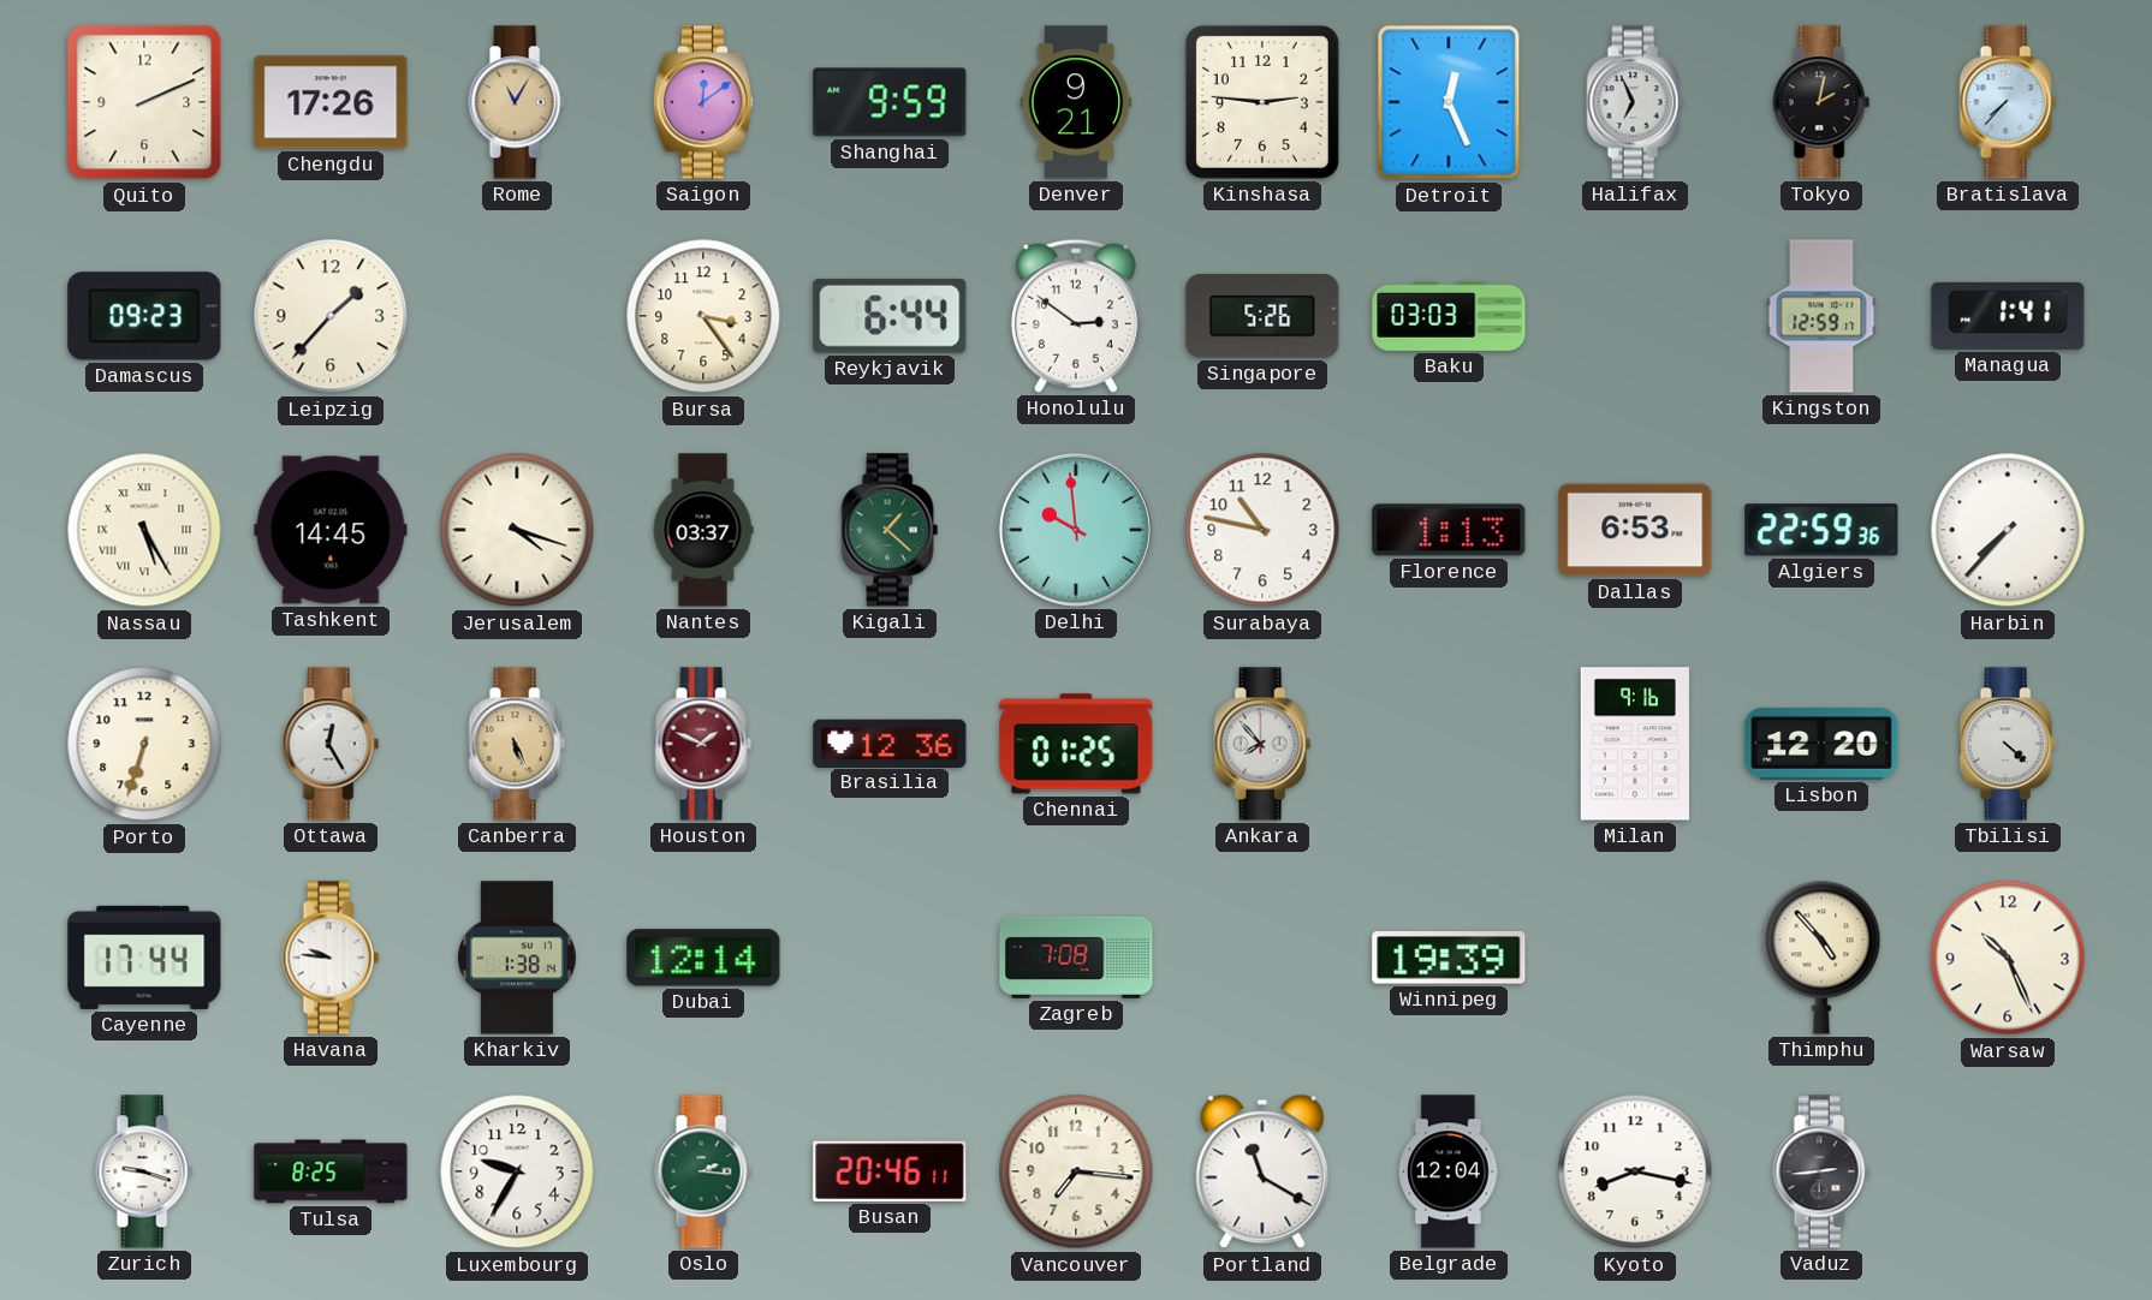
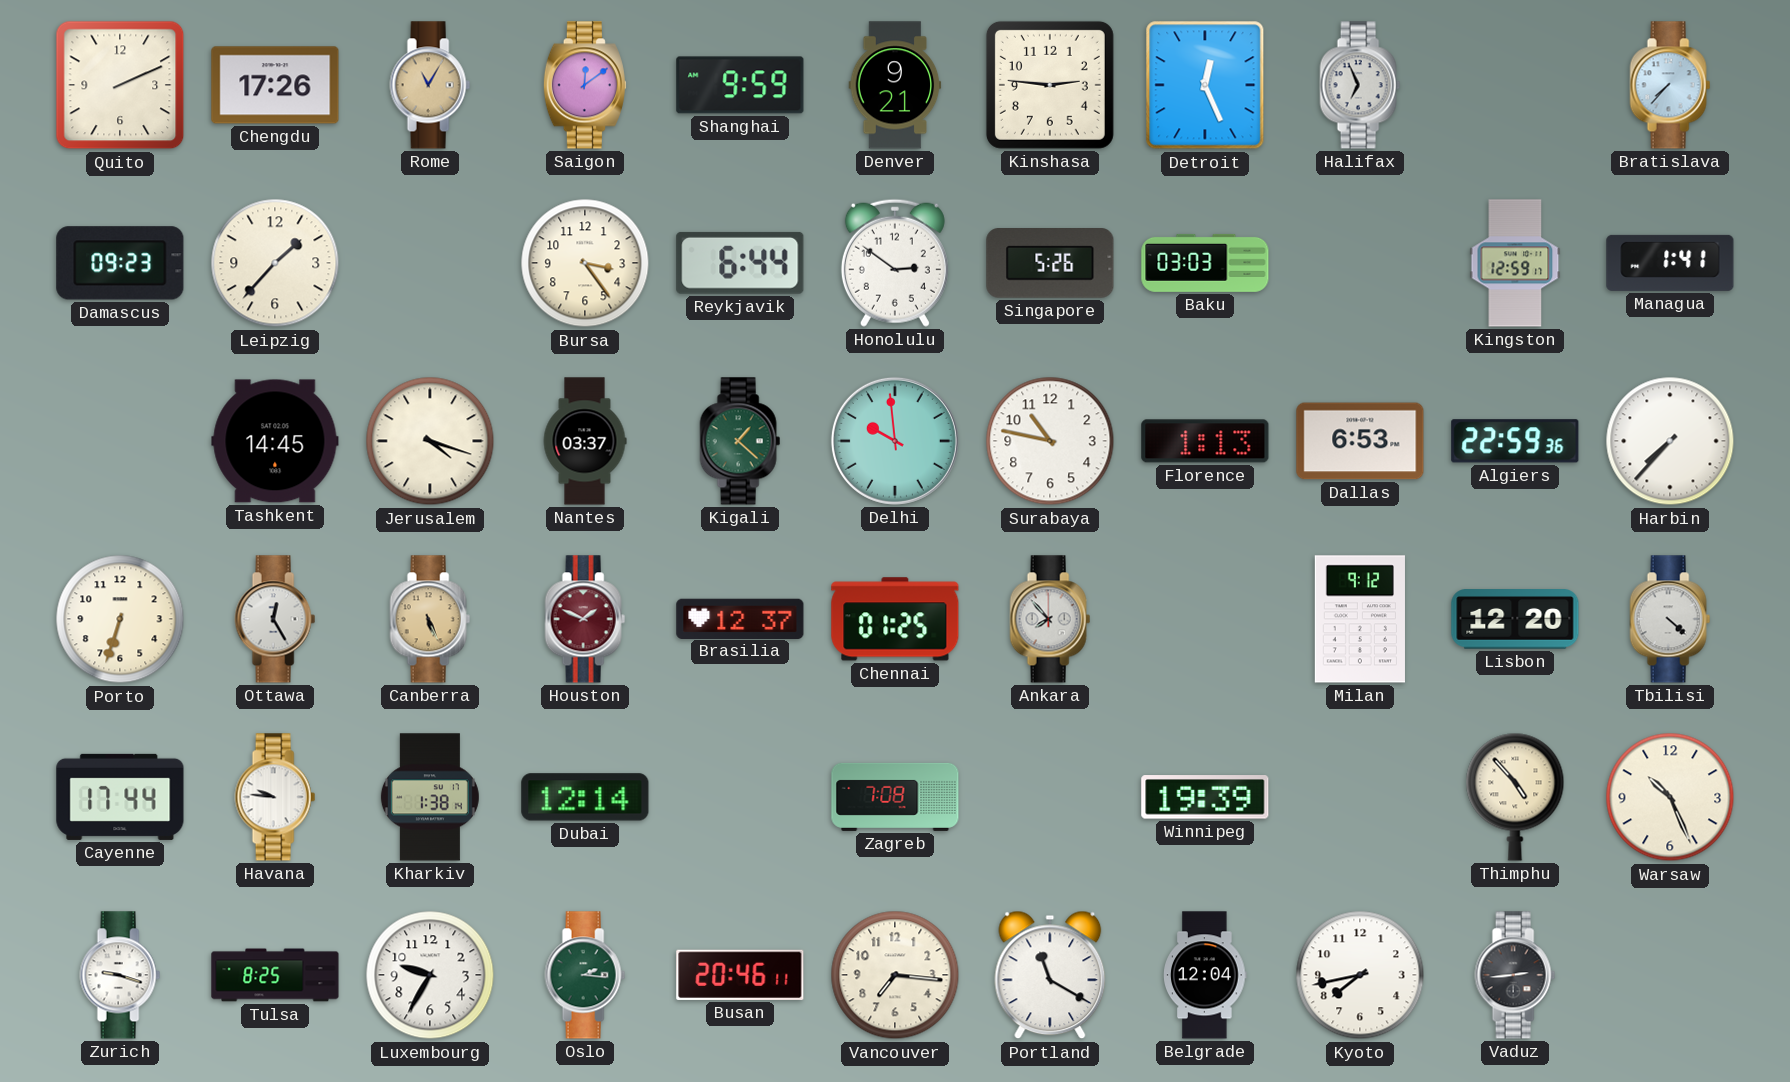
Tokyo: 2:02 -> none
Nassau: 5:25 -> none
Brasilia: 12:36 -> 12:37
Milan: 9:16 -> 9:12
Kyoto: 8:17 -> 7:43
